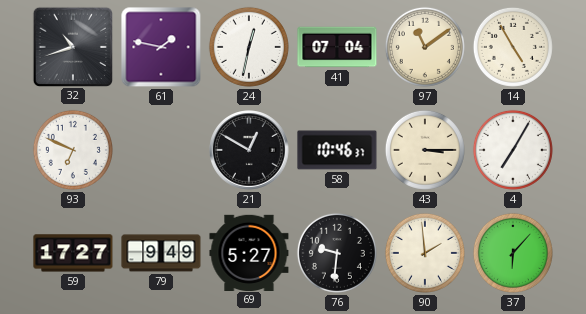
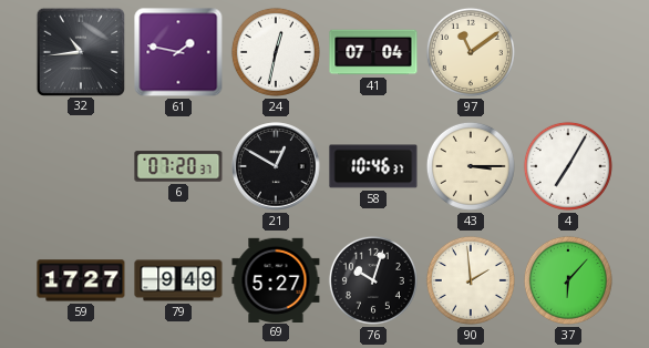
32: 10:42 -> 10:44
14: 4:55 -> none
93: 6:49 -> none
6: none -> 07:20
76: 9:31 -> 10:03
